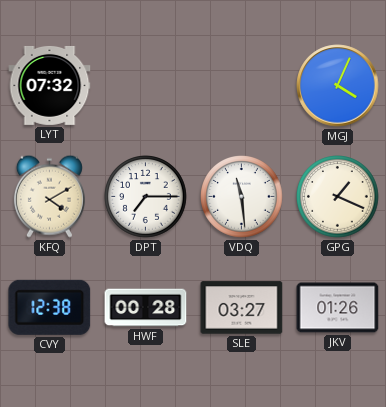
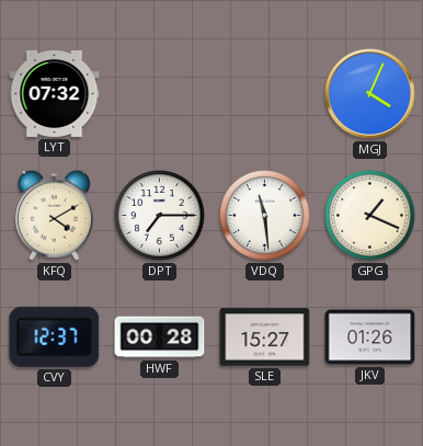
CVY: 12:38 -> 12:37
SLE: 03:27 -> 15:27
